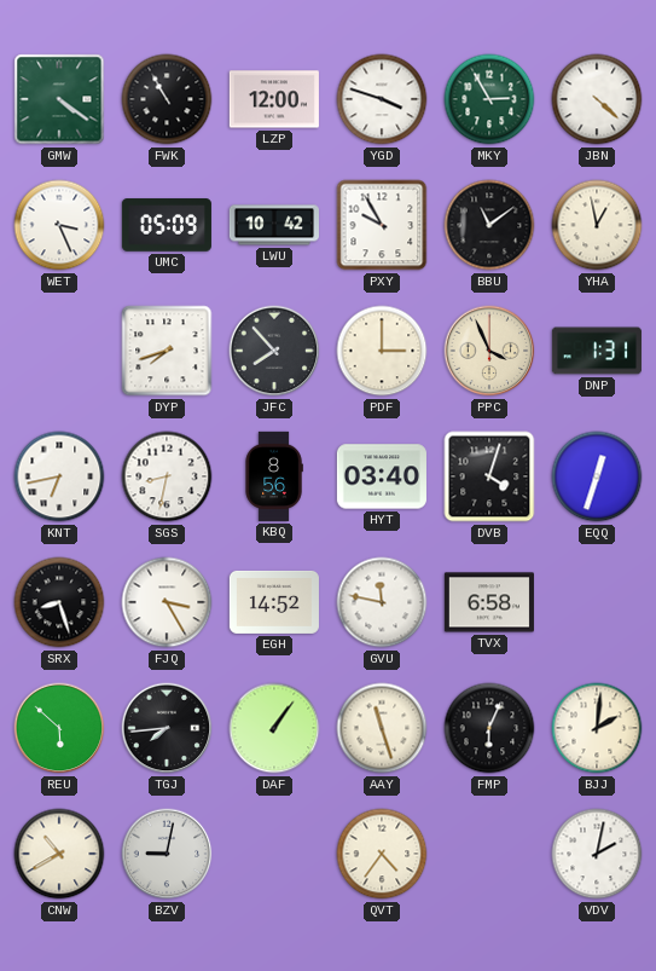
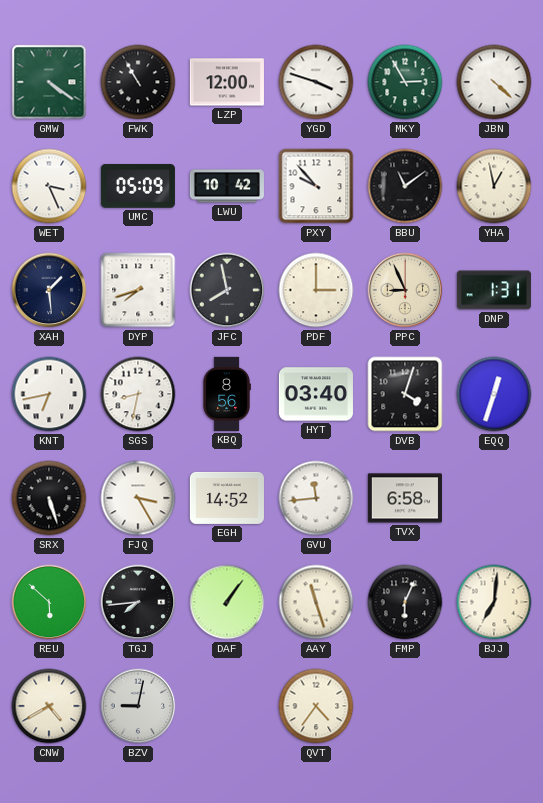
PXY: 9:55 -> 9:53
XAH: none -> 1:29
JFC: 7:53 -> 7:58
PPC: 3:56 -> 8:56
SRX: 8:27 -> 5:27
GVU: 11:47 -> 11:44
BJJ: 2:01 -> 7:01
CNW: 10:40 -> 4:40
VDV: 2:02 -> none
